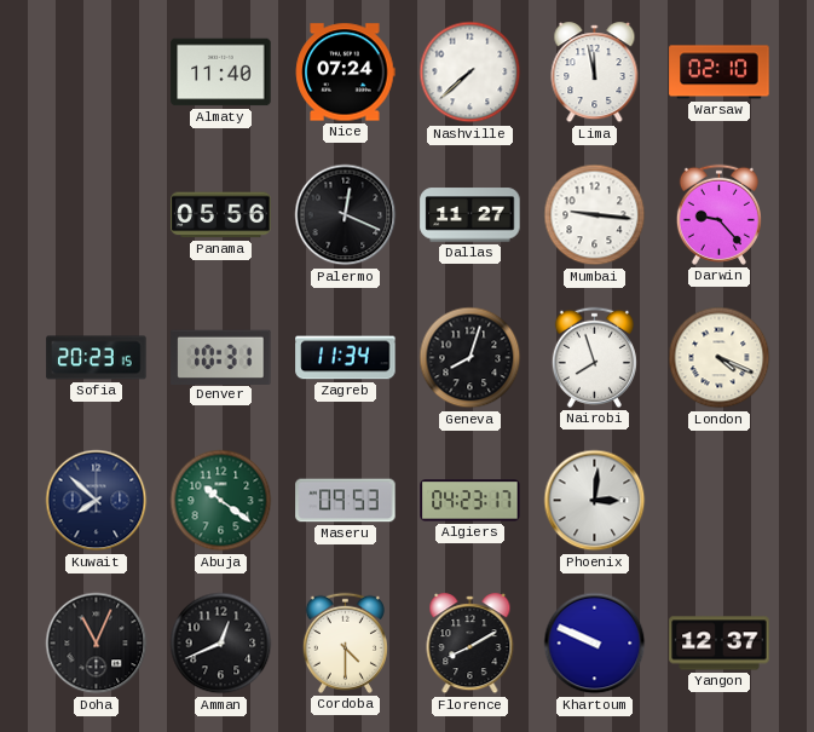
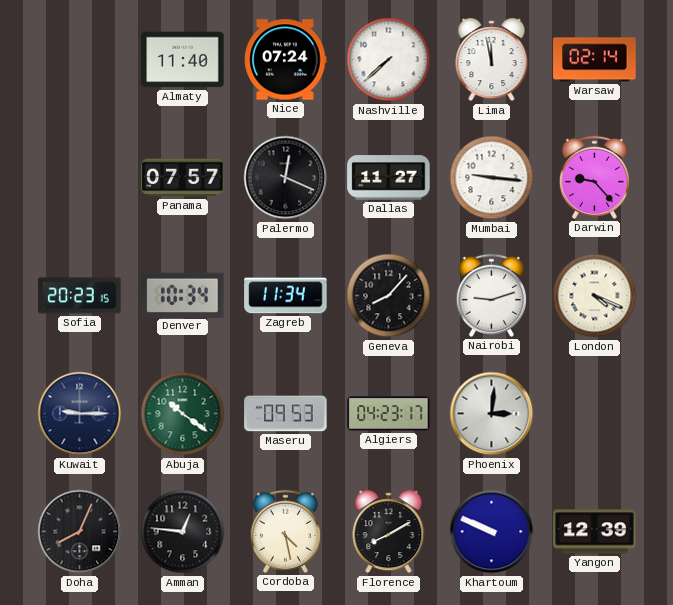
Warsaw: 02:10 -> 02:14
Panama: 05:56 -> 07:57
Denver: 10:31 -> 10:34
Geneva: 8:03 -> 8:07
Nairobi: 7:57 -> 9:12
Kuwait: 7:52 -> 9:15
Doha: 11:04 -> 8:04
Amman: 12:41 -> 12:46
Cordoba: 4:30 -> 4:28
Yangon: 12:37 -> 12:39
